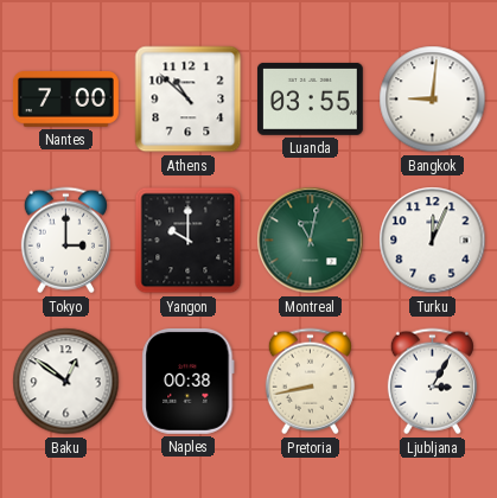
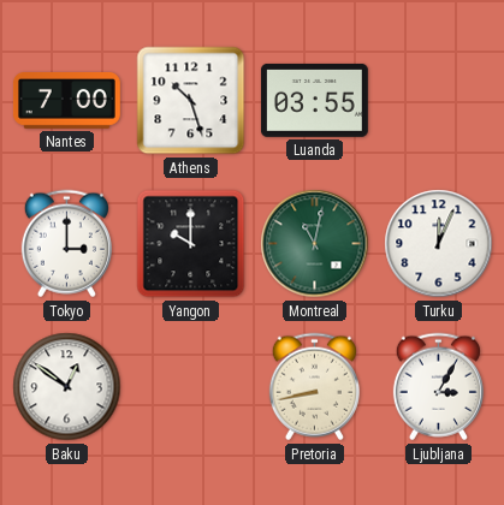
Athens: 10:52 -> 10:27
Bangkok: 9:01 -> none
Naples: 00:38 -> none
